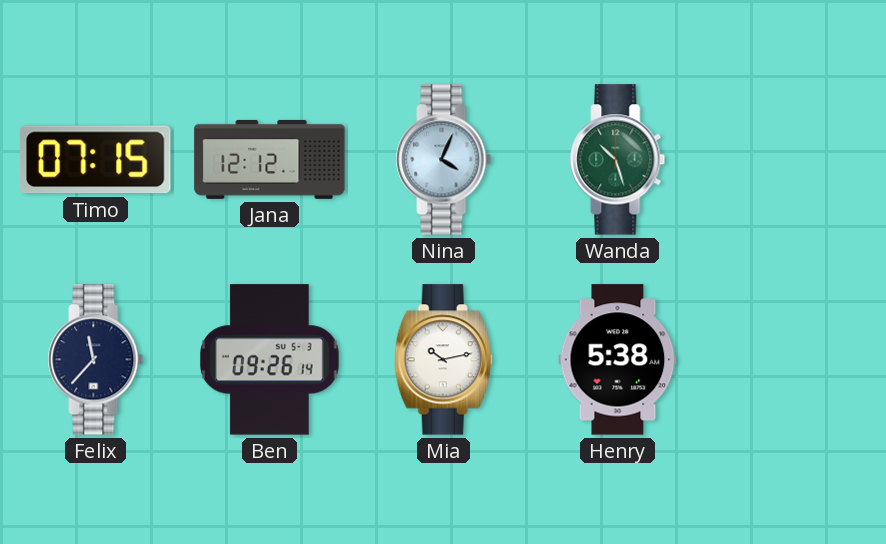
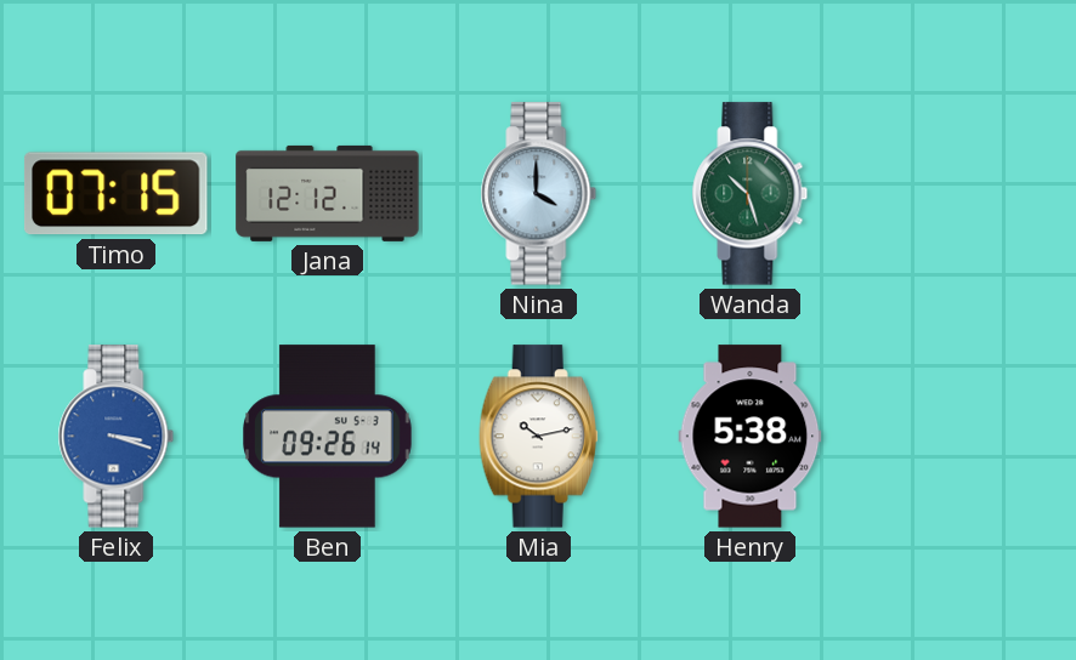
Nina: 4:04 -> 4:00
Felix: 11:37 -> 3:18
Felix dial: navy -> blue
